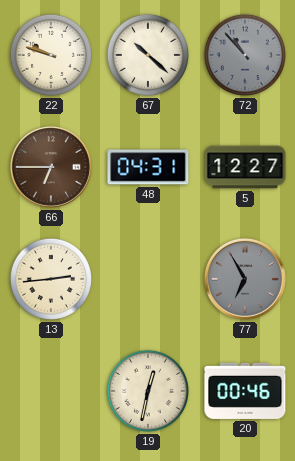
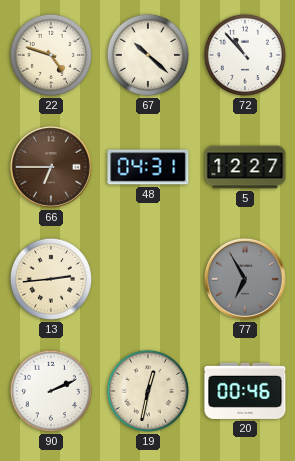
22: 9:48 -> 4:48
72 dial: grey -> white
90: none -> 2:11
